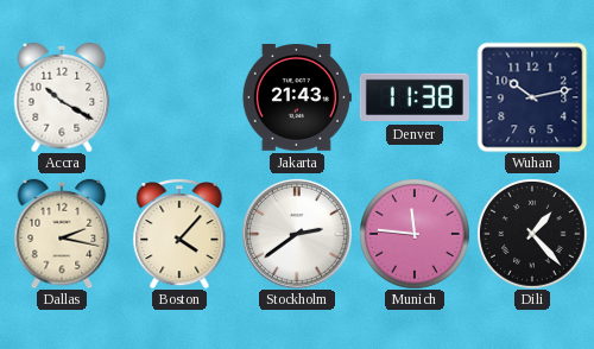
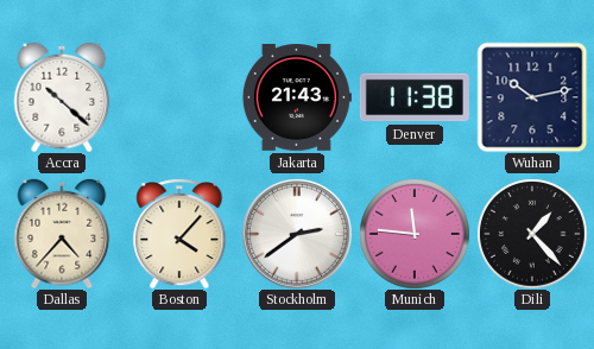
Accra: 10:20 -> 10:22
Dallas: 2:17 -> 4:37
